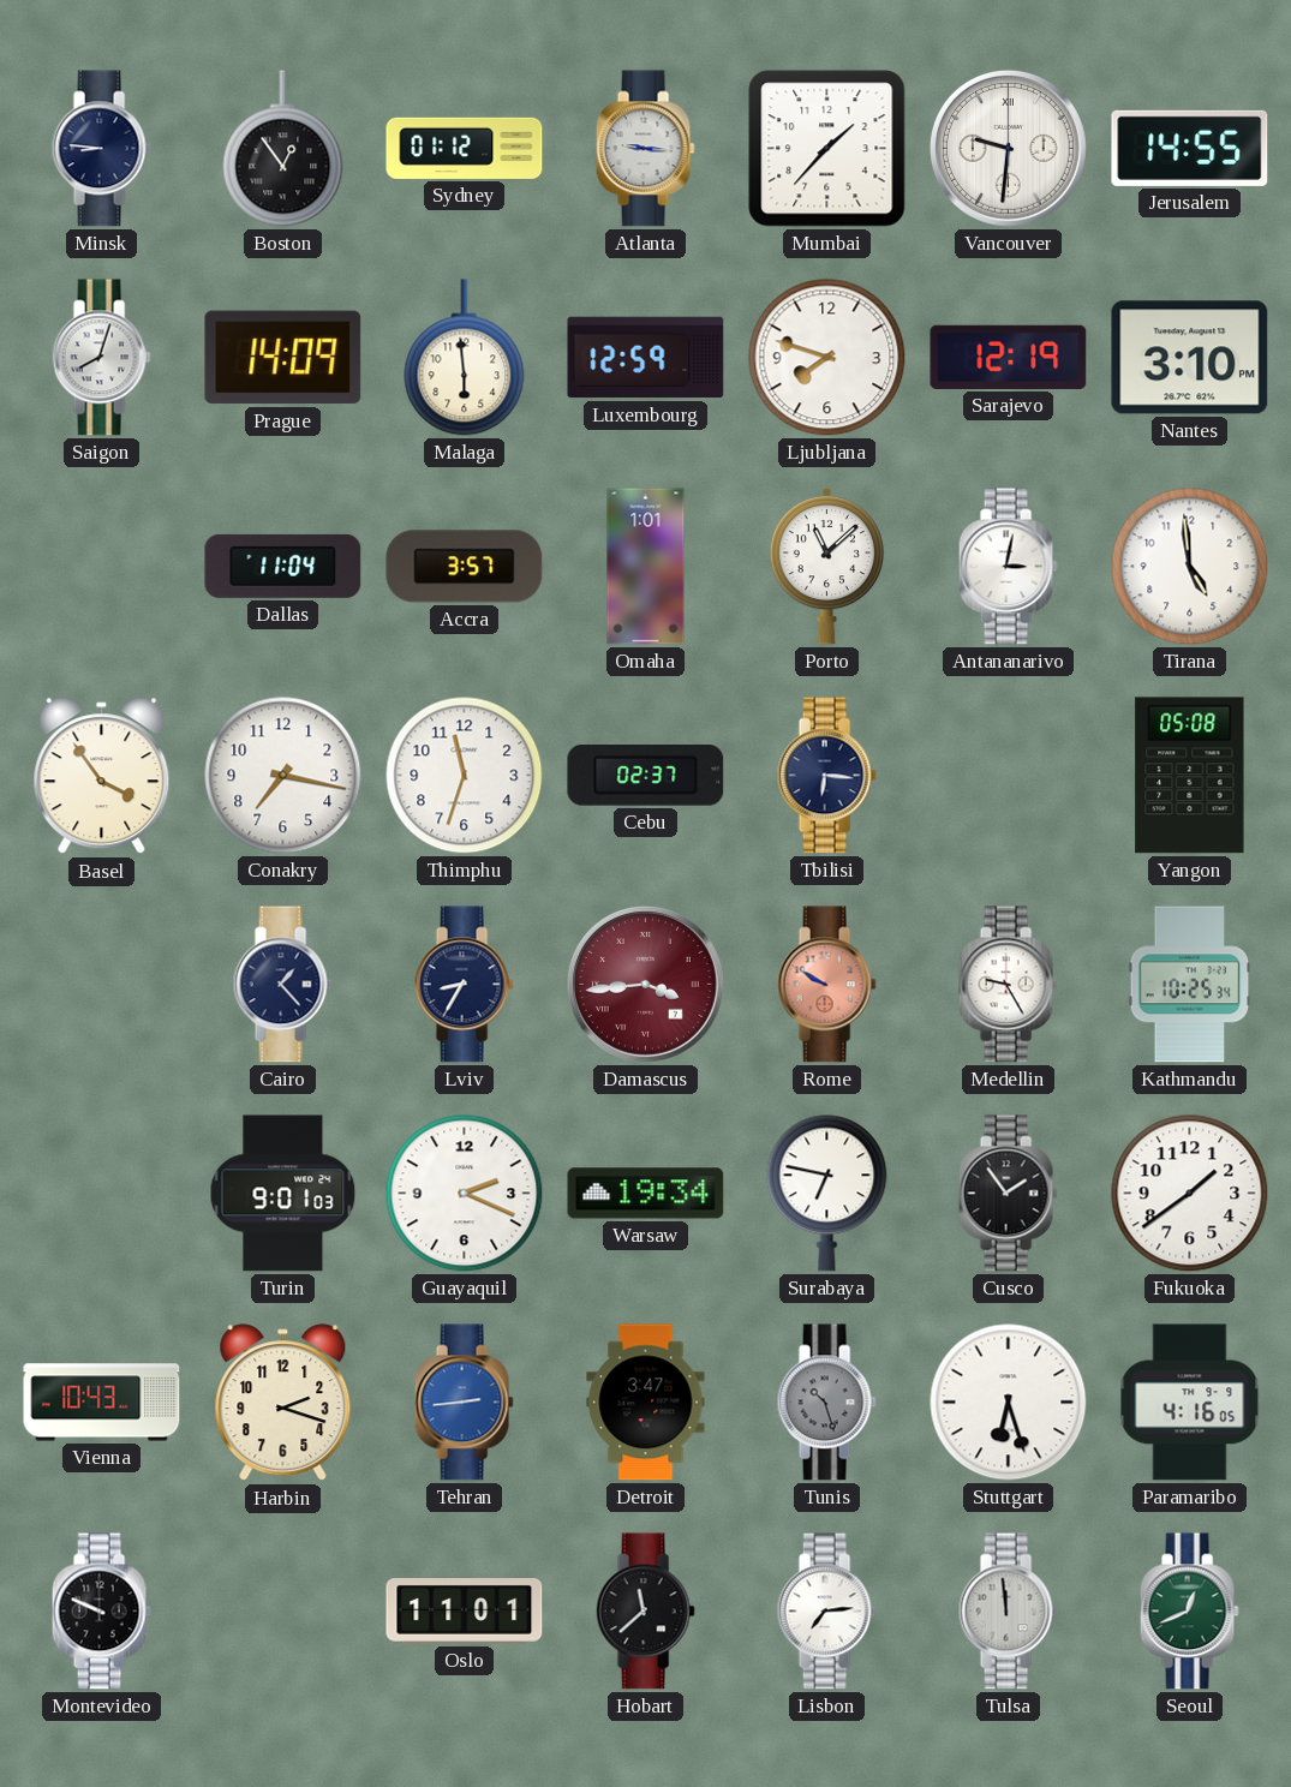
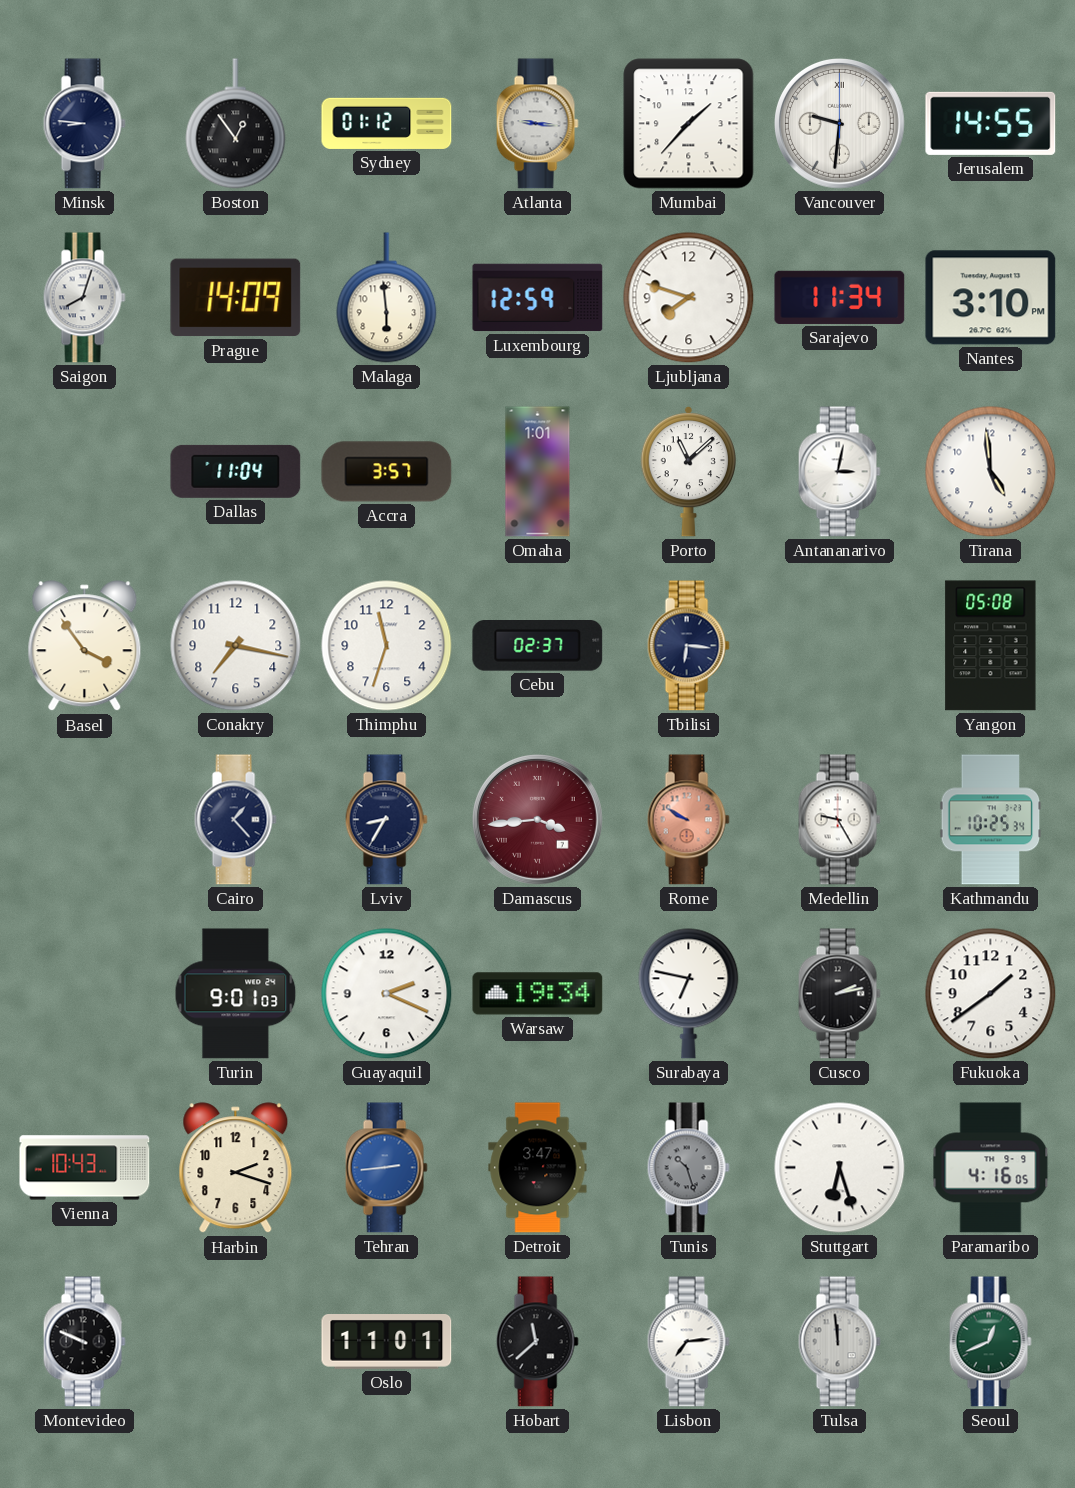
Sarajevo: 12:19 -> 11:34
Cusco: 1:54 -> 2:13
